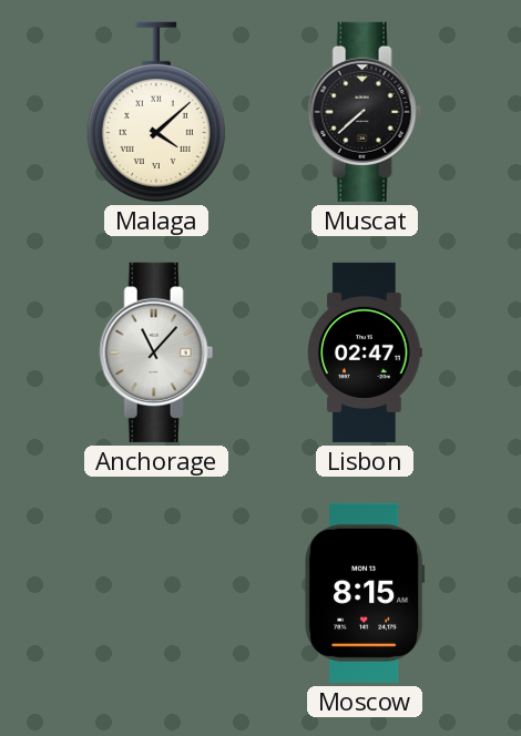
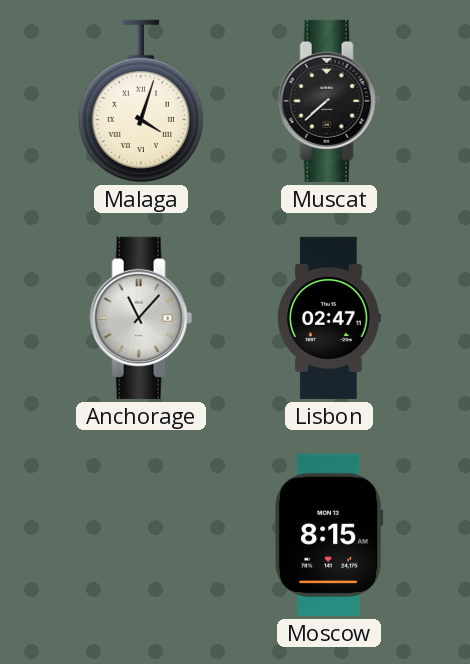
Malaga: 4:08 -> 4:03
